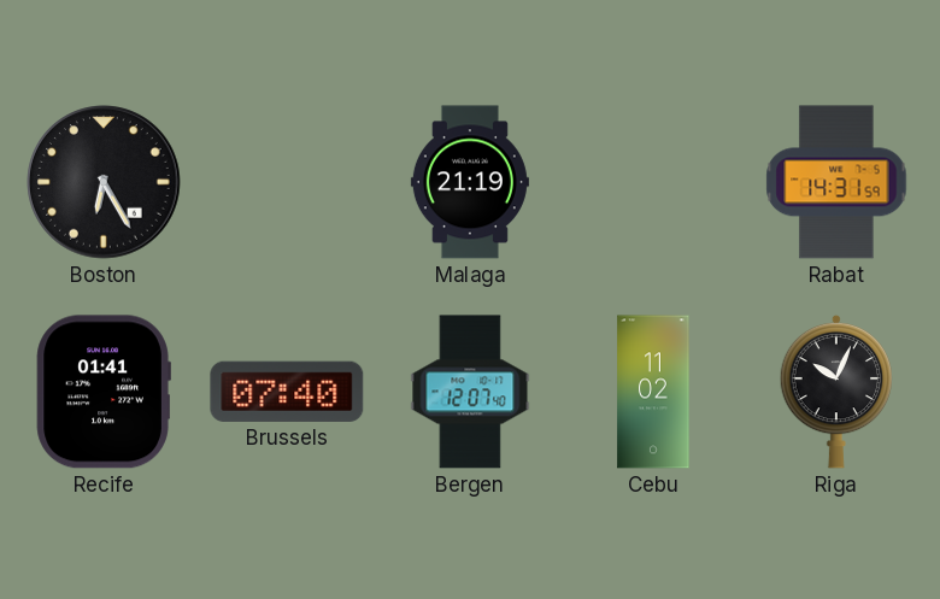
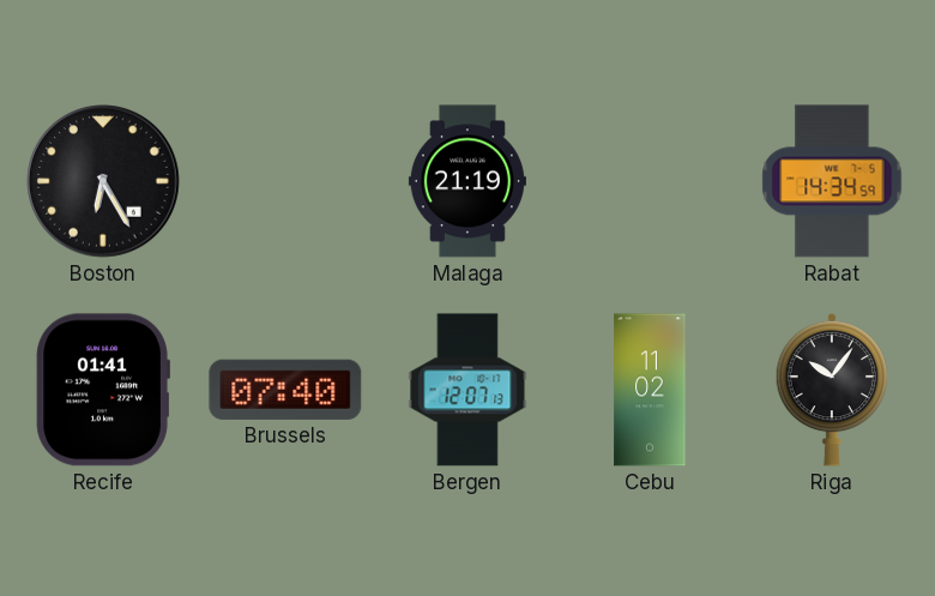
Rabat: 14:31 -> 14:34
Bergen: 12:07:40 -> 12:07:13
Riga: 10:04 -> 10:06
